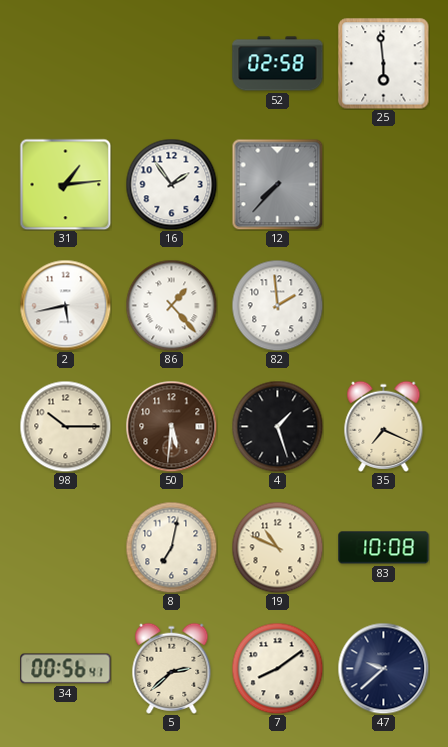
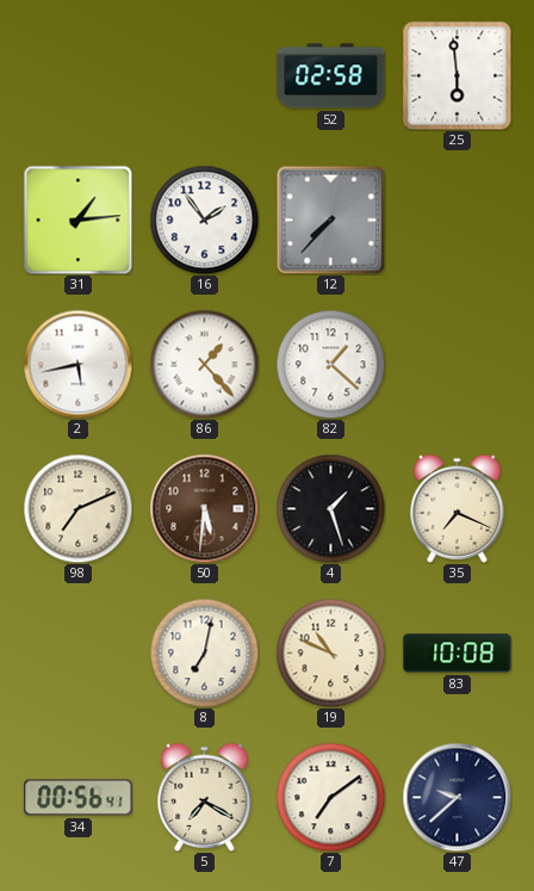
82: 1:59 -> 1:22
98: 10:15 -> 7:11
5: 2:38 -> 7:20
7: 8:09 -> 7:09
